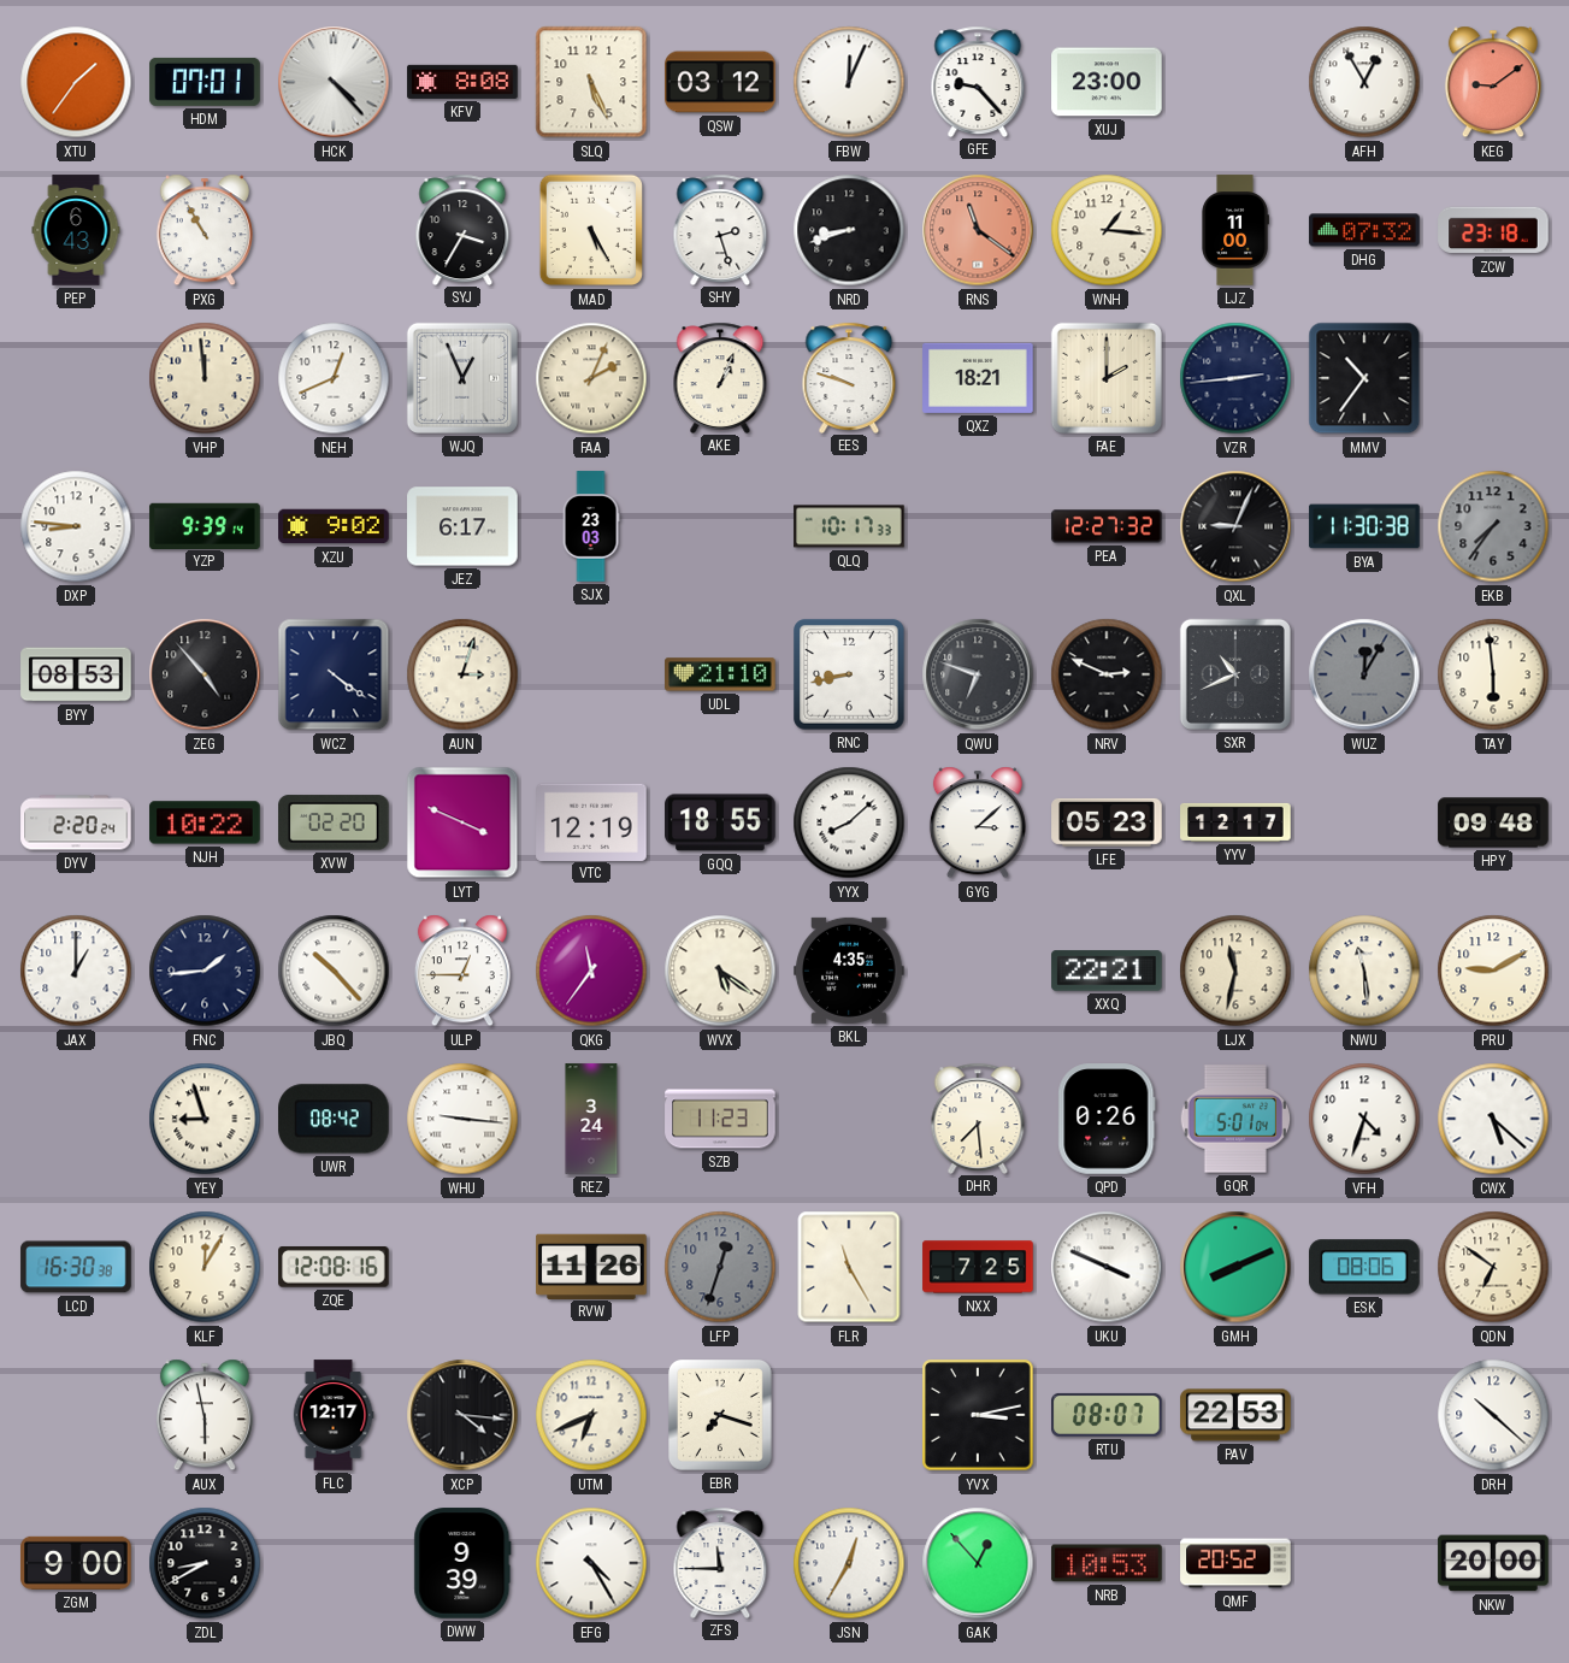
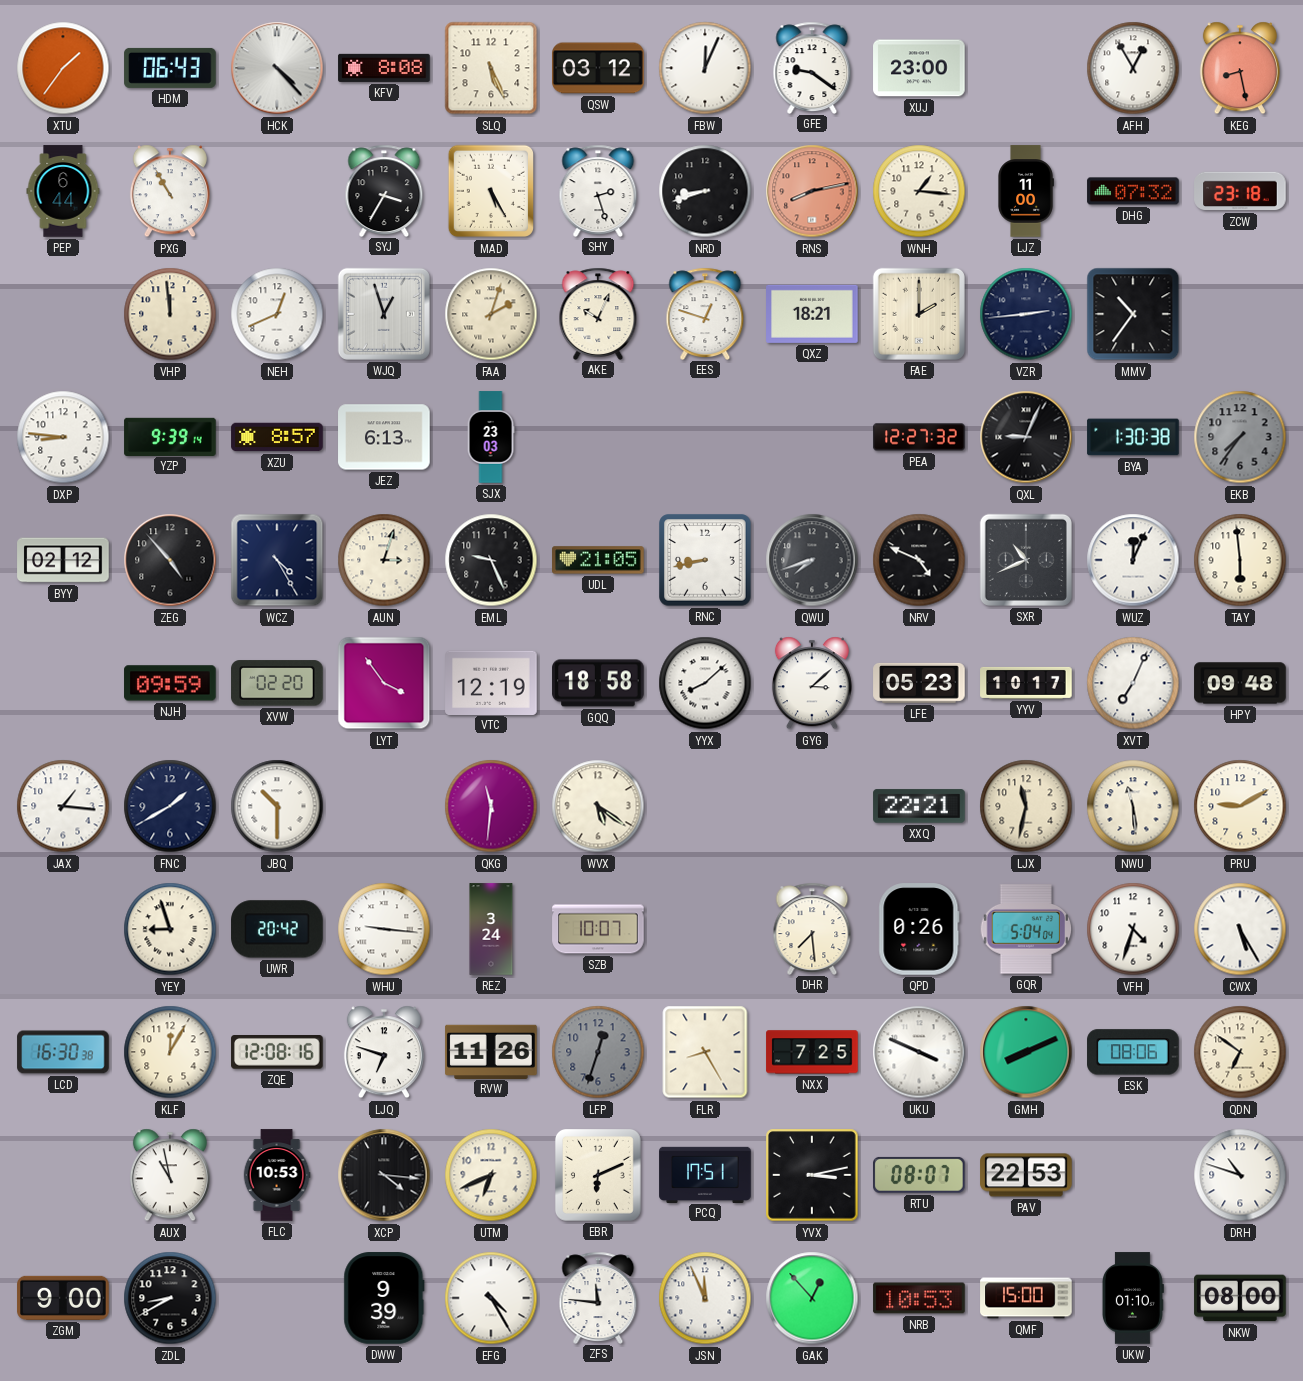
HDM: 07:01 -> 06:43
GFE: 9:23 -> 9:21
KEG: 9:09 -> 8:28
PEP: 6:43 -> 6:44
RNS: 11:21 -> 8:13
WJQ: 12:56 -> 12:57
FAA: 2:04 -> 2:03
AKE: 1:04 -> 10:04
EES: 9:48 -> 12:48
XZU: 9:02 -> 8:57
JEZ: 6:17 -> 6:13
QLQ: 10:17 -> none
BYA: 11:30 -> 1:30
BYY: 08:53 -> 02:12
WCZ: 4:21 -> 4:25
EML: none -> 9:26
UDL: 21:10 -> 21:05
QWU: 6:48 -> 7:42
NRV: 2:49 -> 4:49
WUZ: 12:05 -> 12:04
WUZ dial: grey -> white
DYV: 2:20 -> none
NJH: 10:22 -> 09:59
LYT: 3:49 -> 3:54
GQQ: 18:55 -> 18:58
YYV: 12:17 -> 10:17
XVT: none -> 7:04
JAX: 1:00 -> 1:16
FNC: 1:44 -> 1:40
JBQ: 10:23 -> 10:30
ULP: 12:45 -> none
QKG: 11:36 -> 11:31
BKL: 4:35 -> none
UWR: 08:42 -> 20:42
SZB: 11:23 -> 10:07
GQR: 5:01 -> 5:04
CWX: 5:22 -> 5:25
LJQ: none -> 6:48
FLR: 11:25 -> 8:25
AUX: 5:58 -> 10:58
FLC: 12:17 -> 10:53
EBR: 7:18 -> 6:11
PCQ: none -> 17:51
DRH: 10:22 -> 10:48
ZFS: 11:45 -> 11:46
JSN: 12:35 -> 11:56
QMF: 20:52 -> 15:00
UKW: none -> 01:10
NKW: 20:00 -> 08:00
